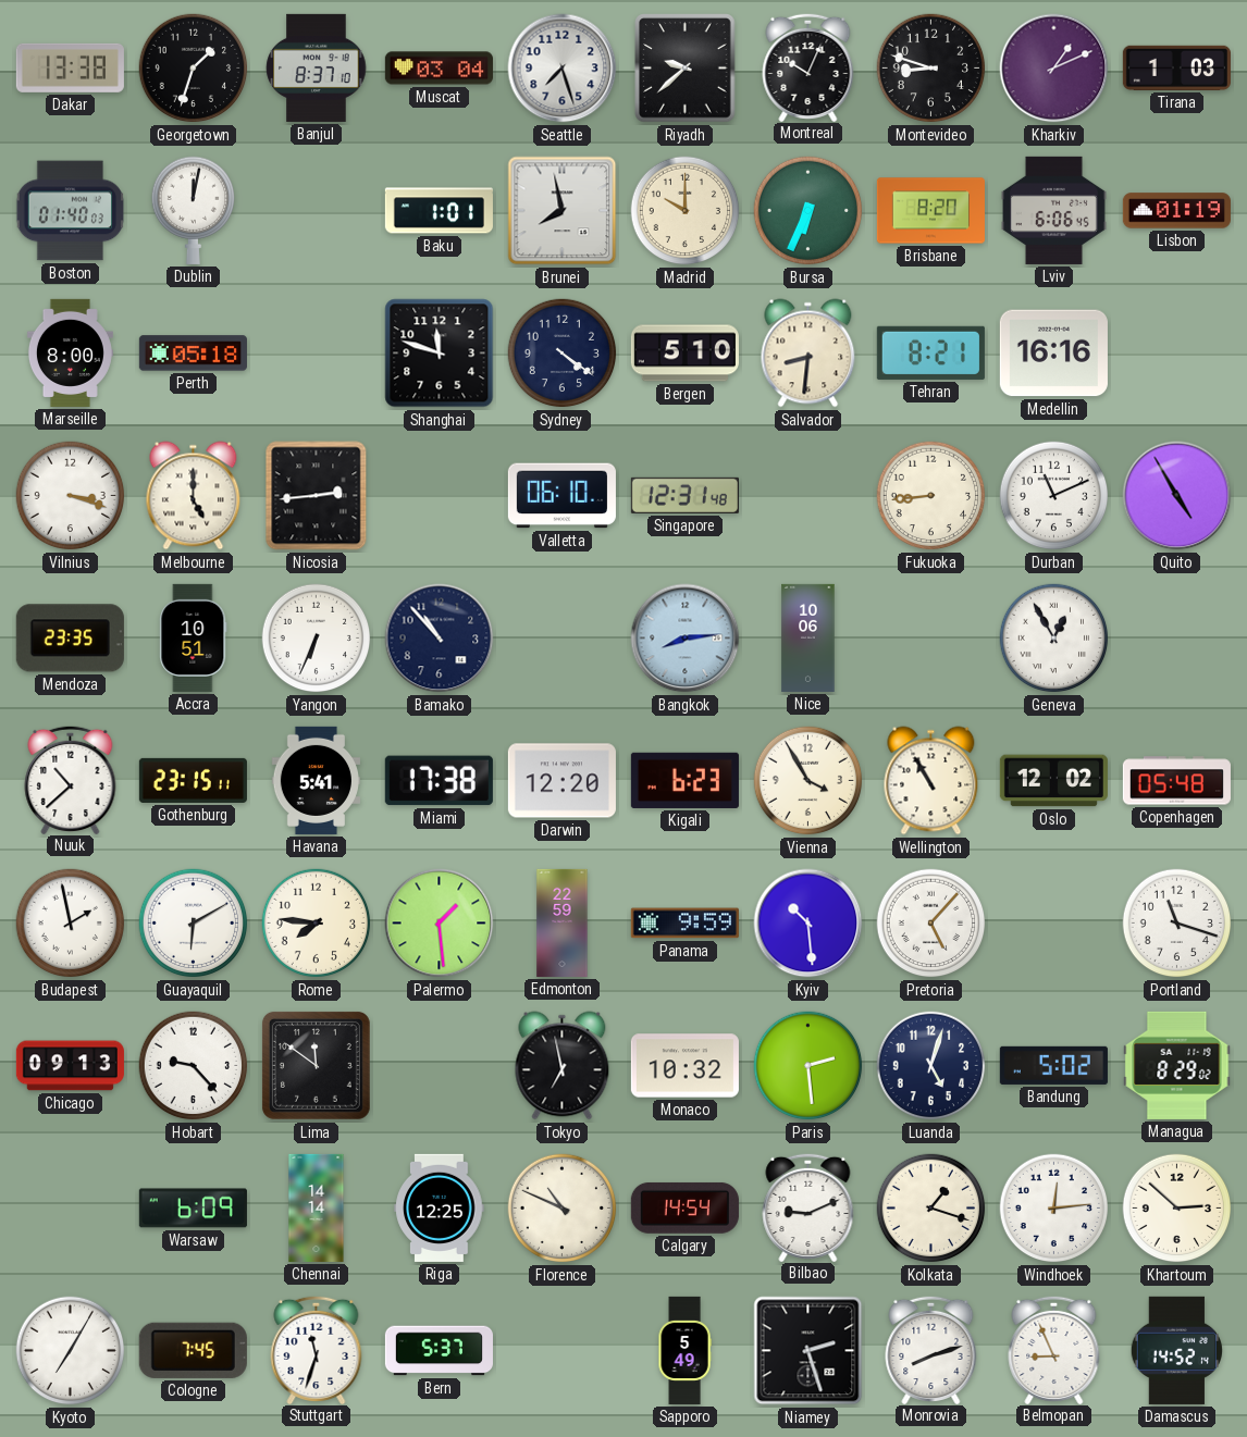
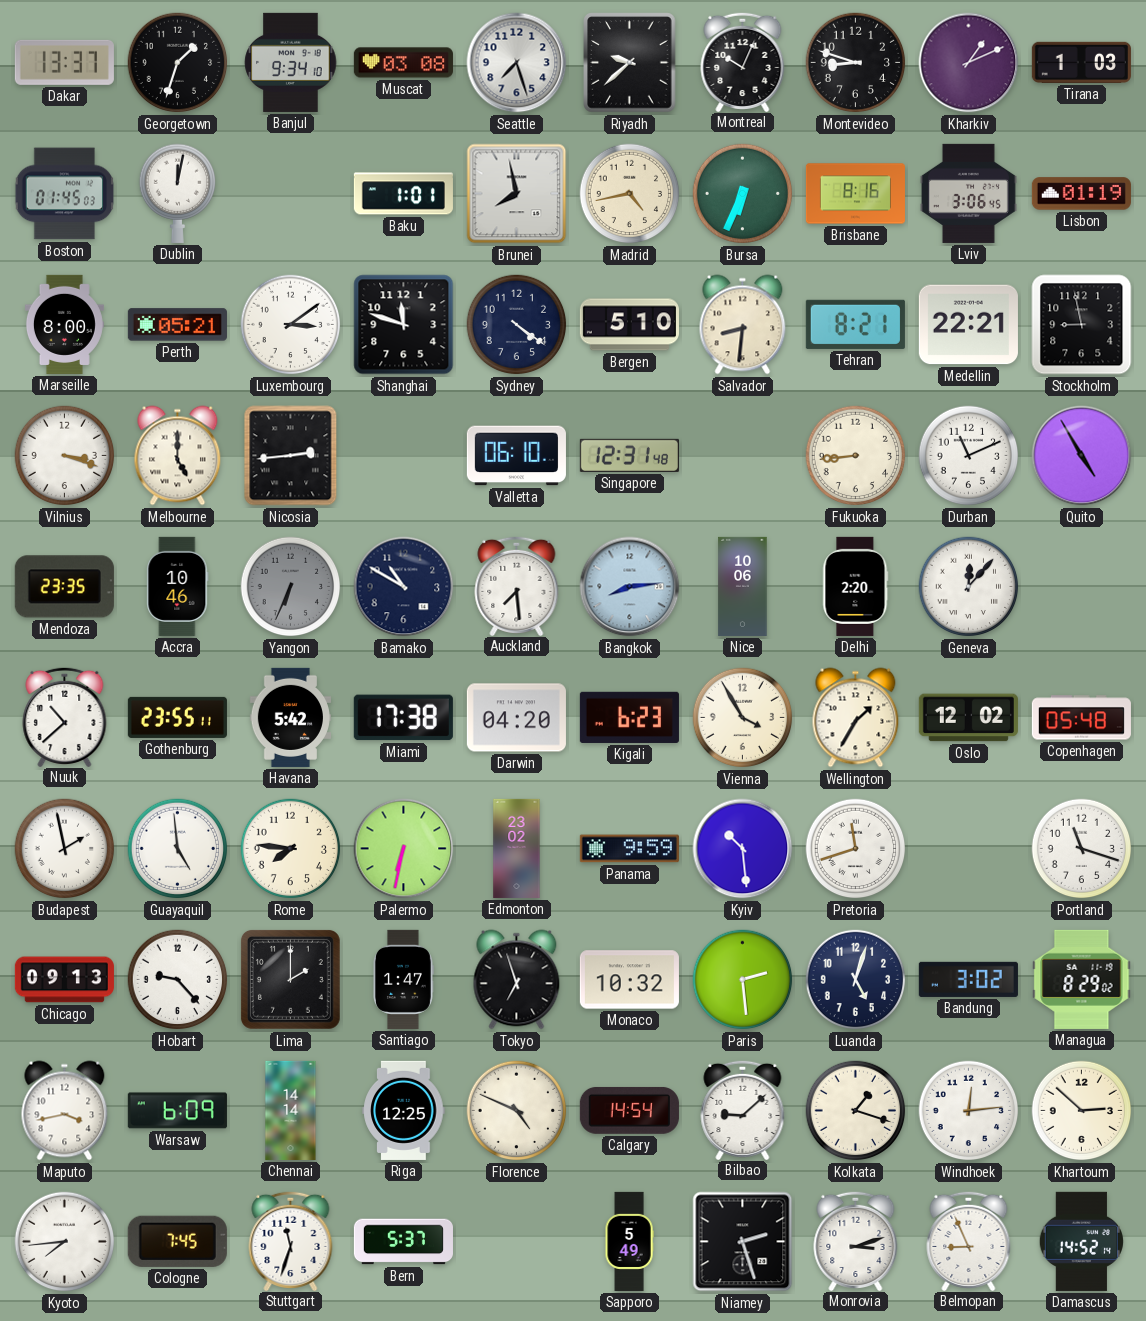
Dakar: 13:38 -> 13:37
Banjul: 8:37 -> 9:34
Muscat: 03:04 -> 03:08
Boston: 01:40 -> 01:45
Madrid: 10:00 -> 4:43
Brisbane: 8:20 -> 8:16
Lviv: 6:06 -> 3:06
Perth: 05:18 -> 05:21
Luxembourg: none -> 3:09
Medellin: 16:16 -> 22:21
Stockholm: none -> 8:58
Accra: 10:51 -> 10:46
Yangon dial: white -> grey
Bamako: 10:53 -> 10:50
Auckland: none -> 7:29
Delhi: none -> 2:20
Geneva: 12:55 -> 12:07
Gothenburg: 23:15 -> 23:55
Havana: 5:41 -> 5:42
Darwin: 12:20 -> 04:20
Wellington: 10:55 -> 1:35
Guayaquil: 6:10 -> 4:59
Palermo: 1:29 -> 6:32
Edmonton: 22:59 -> 23:02
Pretoria: 5:07 -> 11:42
Lima: 11:51 -> 2:00
Santiago: none -> 1:47
Tokyo: 6:58 -> 6:57
Bandung: 5:02 -> 3:02
Maputo: none -> 3:43
Florence: 10:49 -> 4:49
Bilbao: 9:11 -> 9:08
Kyoto: 7:05 -> 7:44
Monrovia: 8:12 -> 3:12
